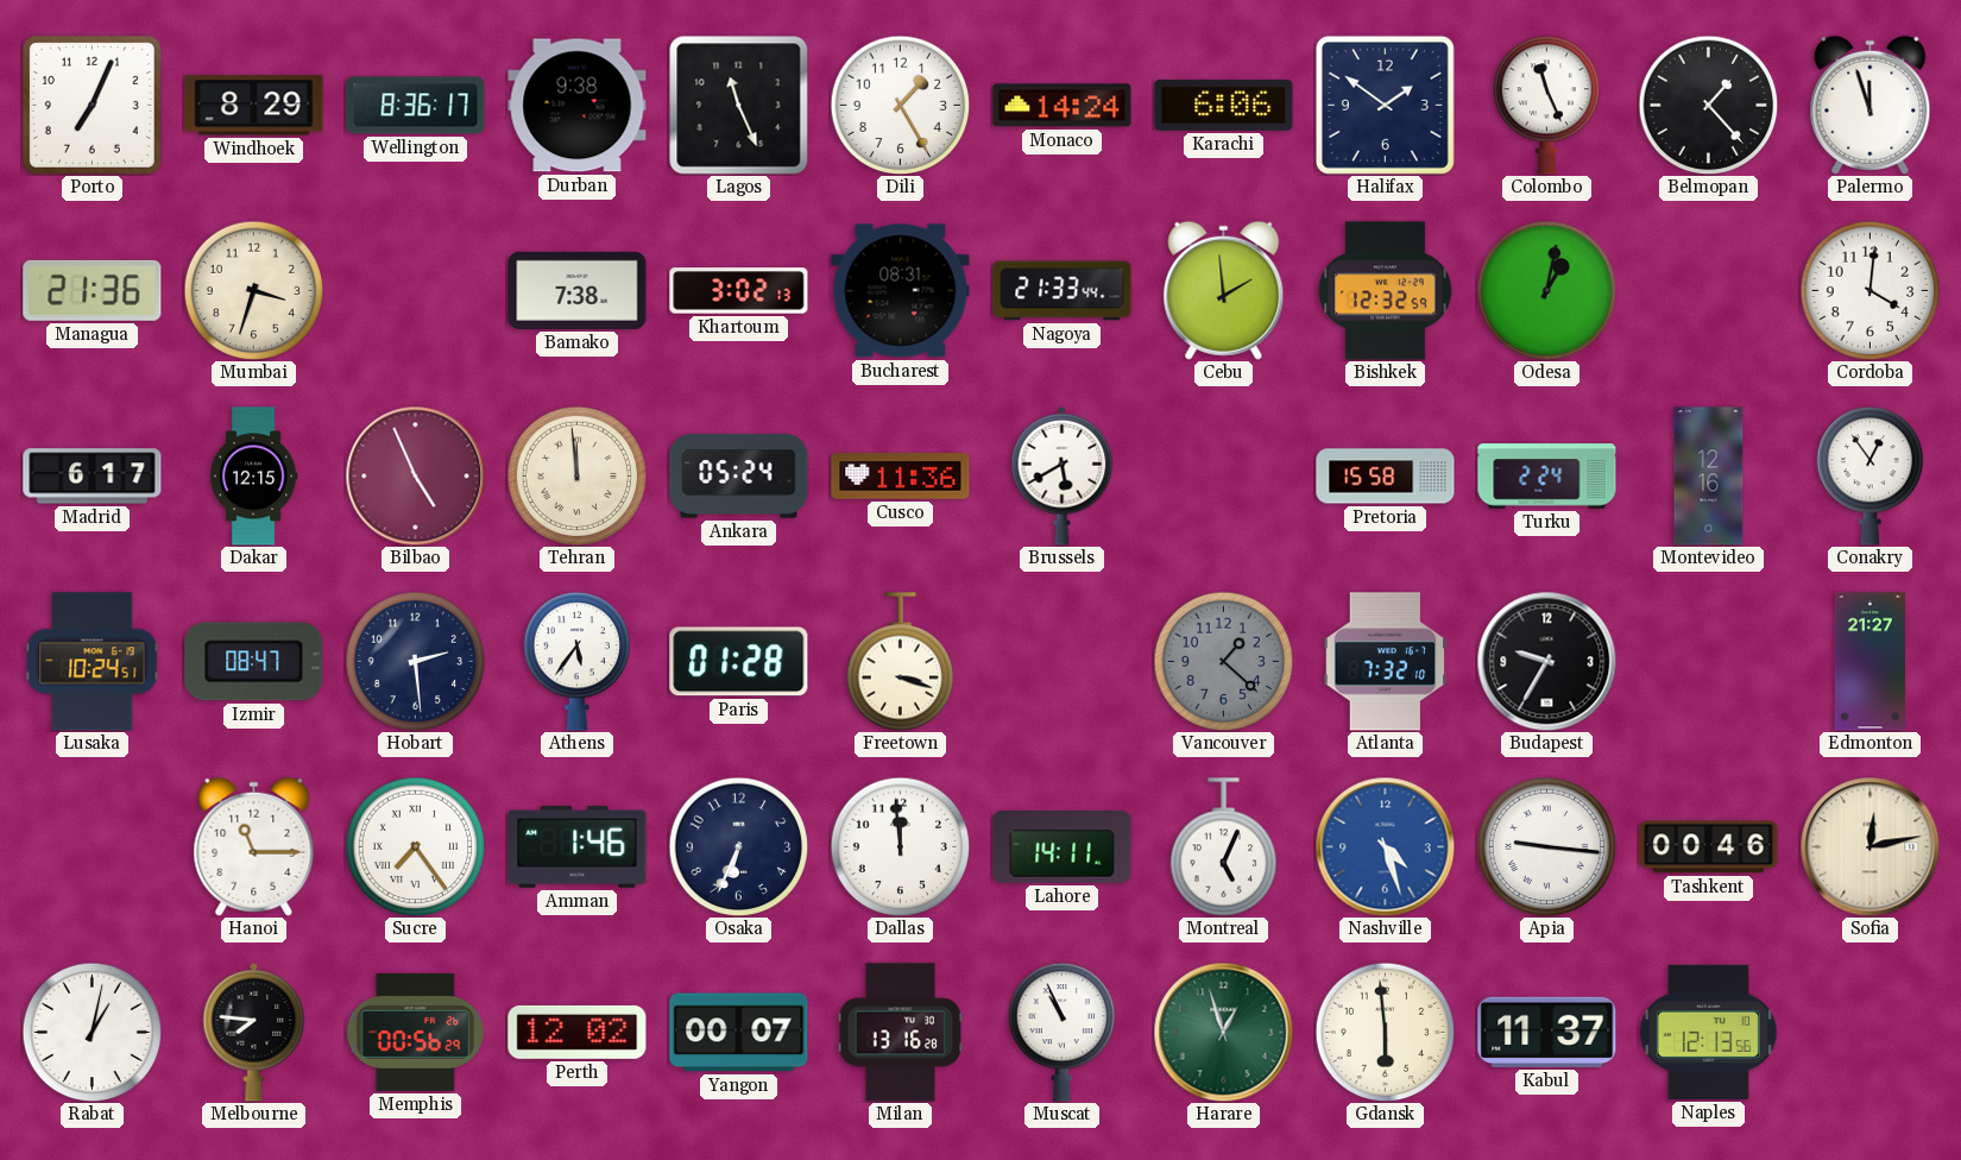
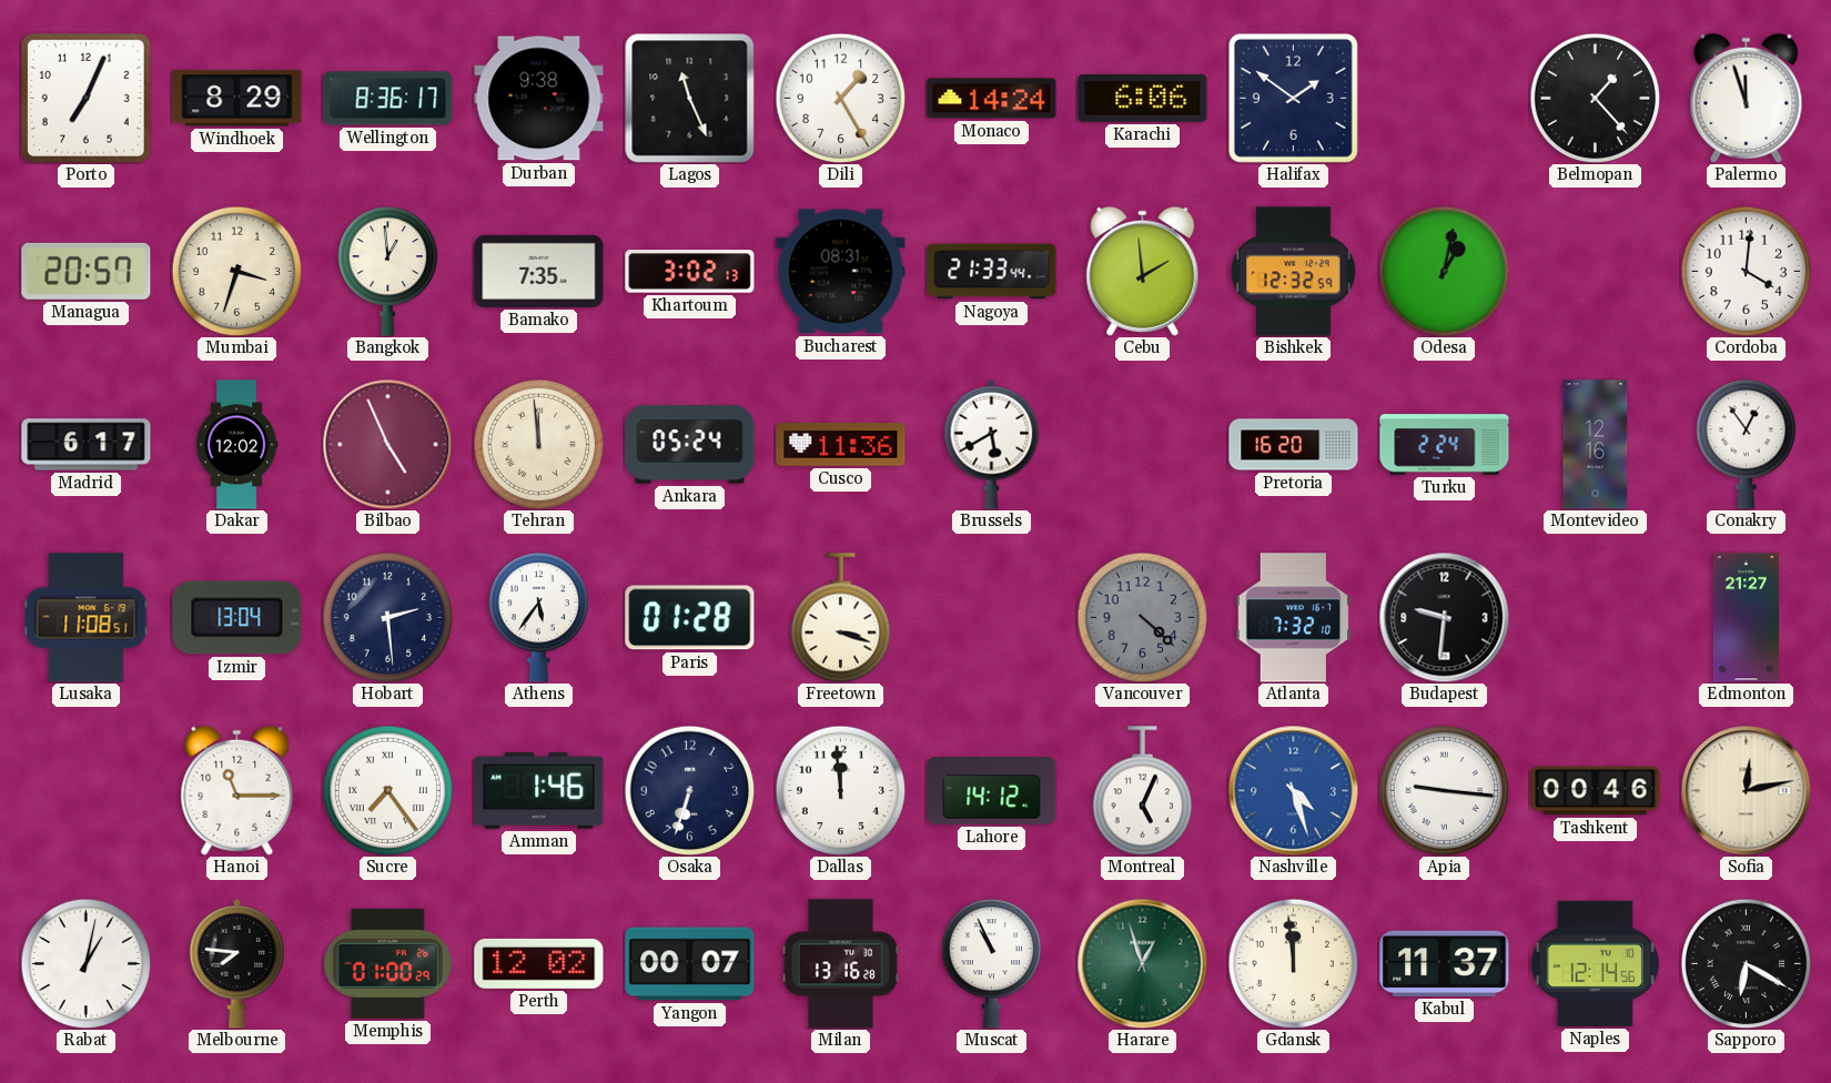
Colombo: 11:26 -> none
Managua: 21:36 -> 20:57
Bangkok: none -> 12:59
Bamako: 7:38 -> 7:35
Dakar: 12:15 -> 12:02
Pretoria: 15:58 -> 16:20
Lusaka: 10:24 -> 11:08
Izmir: 08:47 -> 13:04
Vancouver: 1:22 -> 4:22
Budapest: 9:35 -> 9:31
Osaka: 6:34 -> 6:33
Lahore: 14:11 -> 14:12
Memphis: 00:56 -> 01:00
Gdansk: 5:59 -> 11:59
Naples: 12:13 -> 12:14
Sapporo: none -> 6:20
